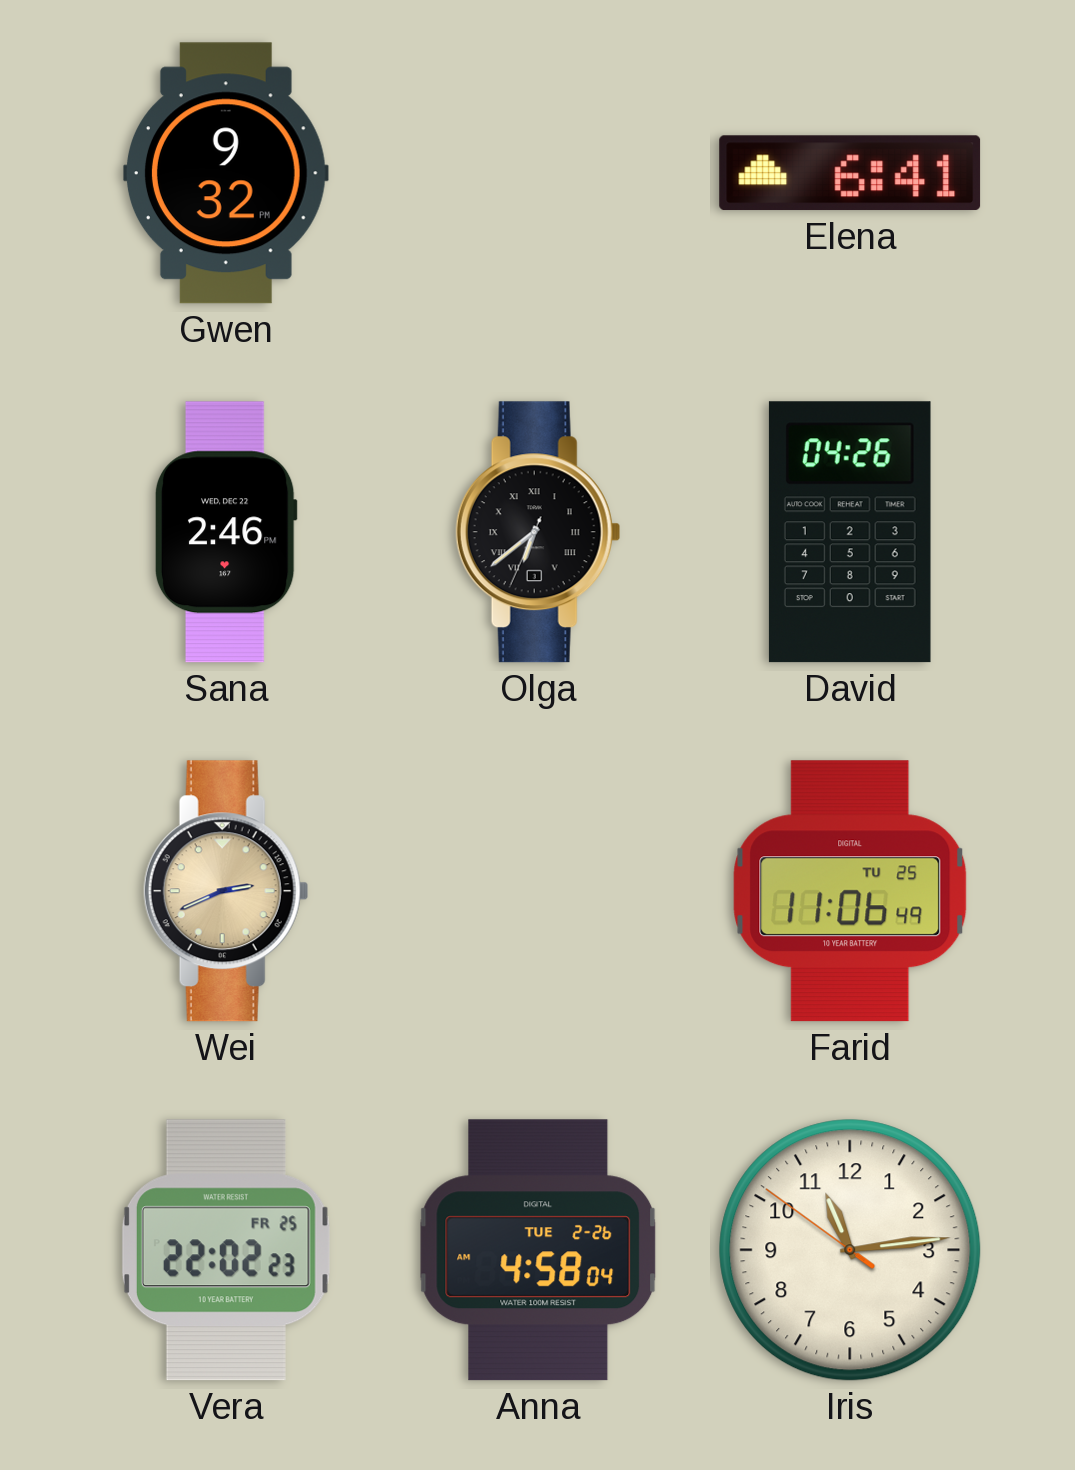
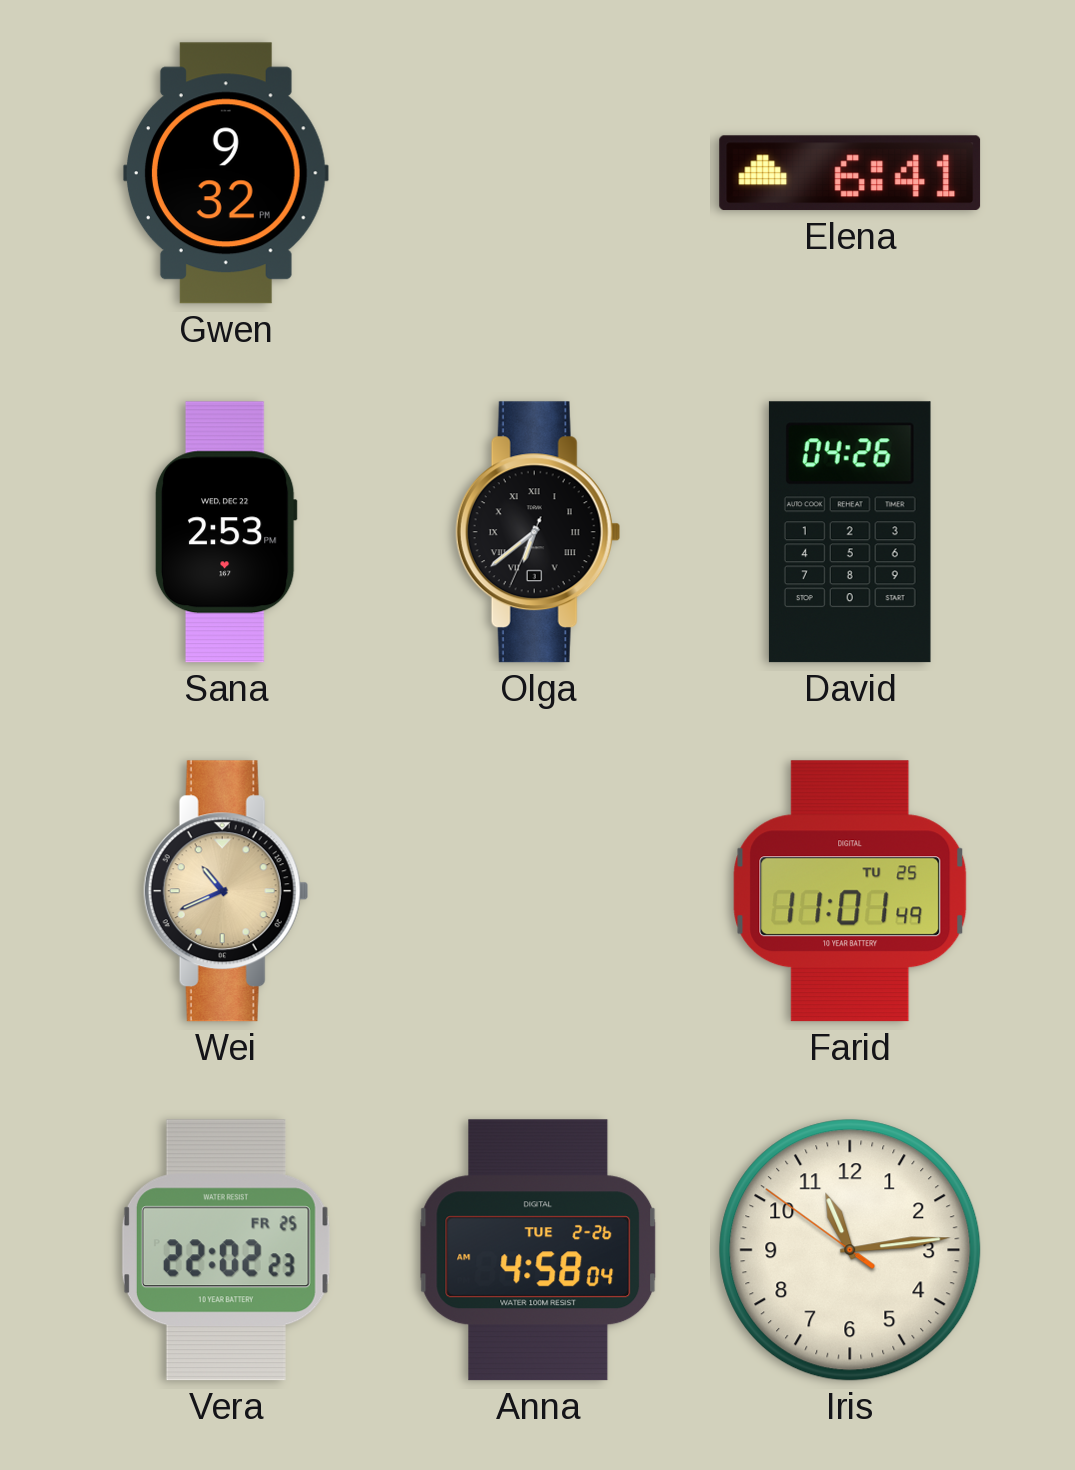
Sana: 2:46 -> 2:53
Wei: 2:41 -> 10:41
Farid: 11:06 -> 11:01
